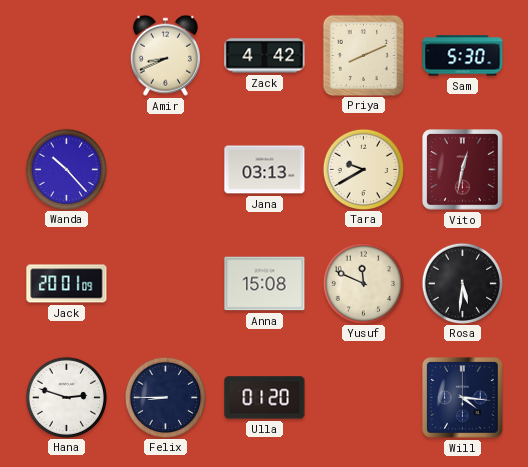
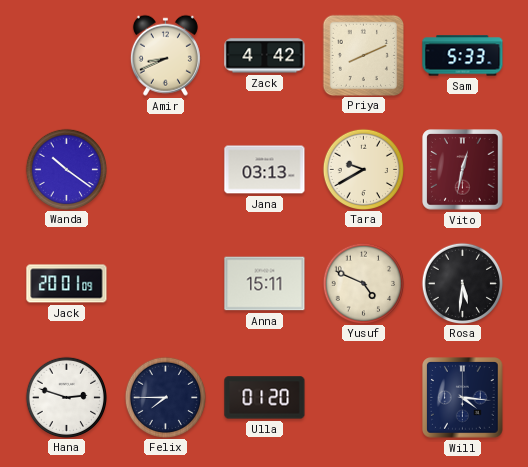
Sam: 5:30 -> 5:33
Wanda: 10:23 -> 10:21
Anna: 15:08 -> 15:11
Yusuf: 11:49 -> 4:49
Felix: 8:45 -> 7:45
